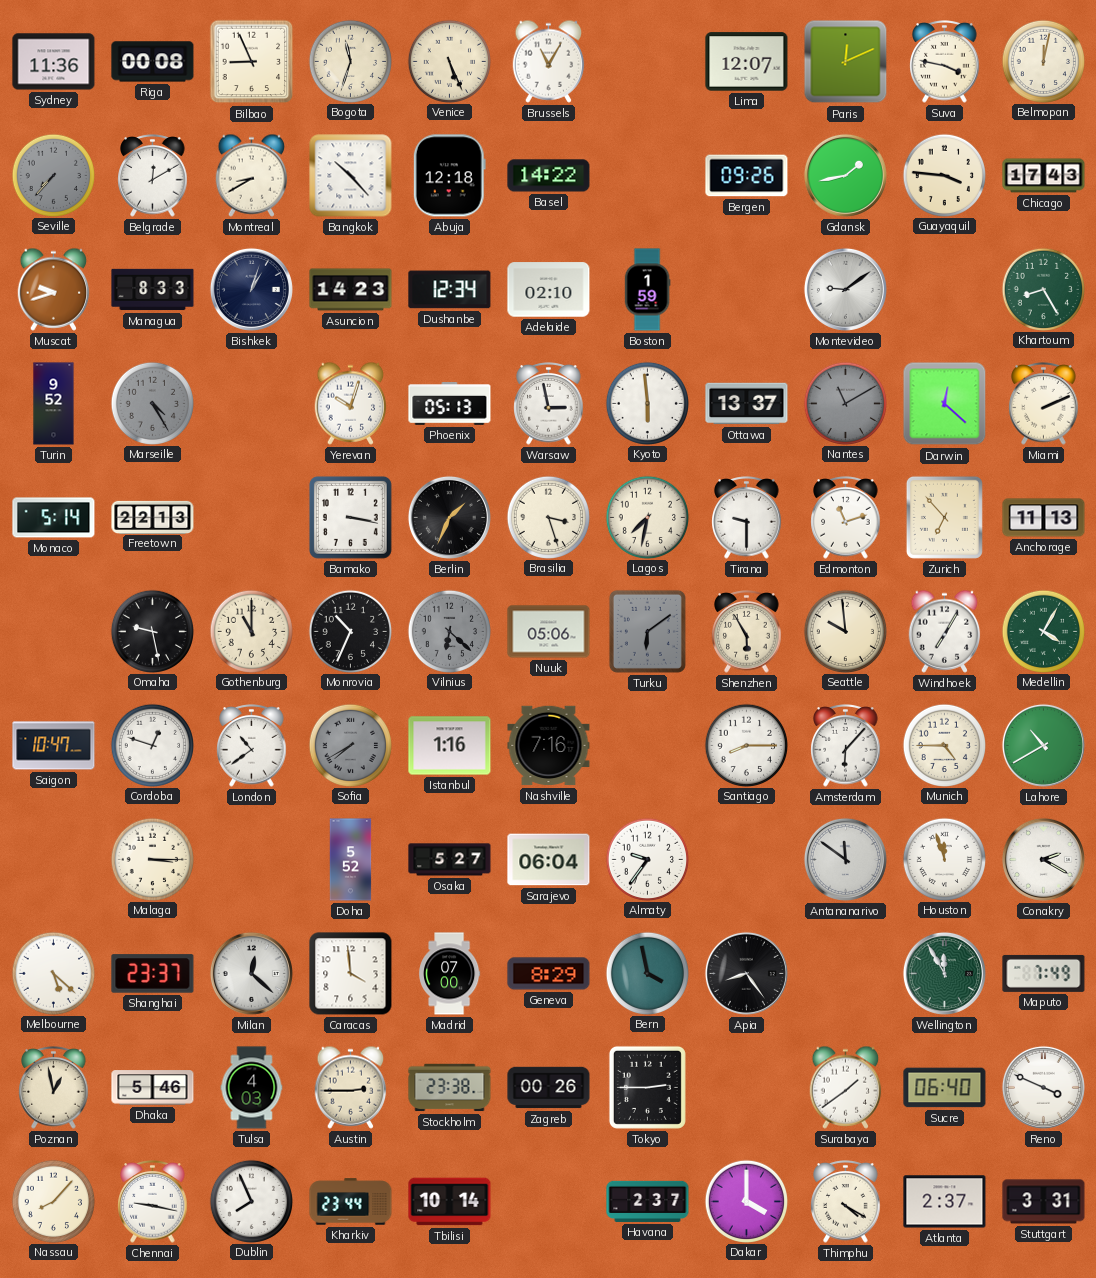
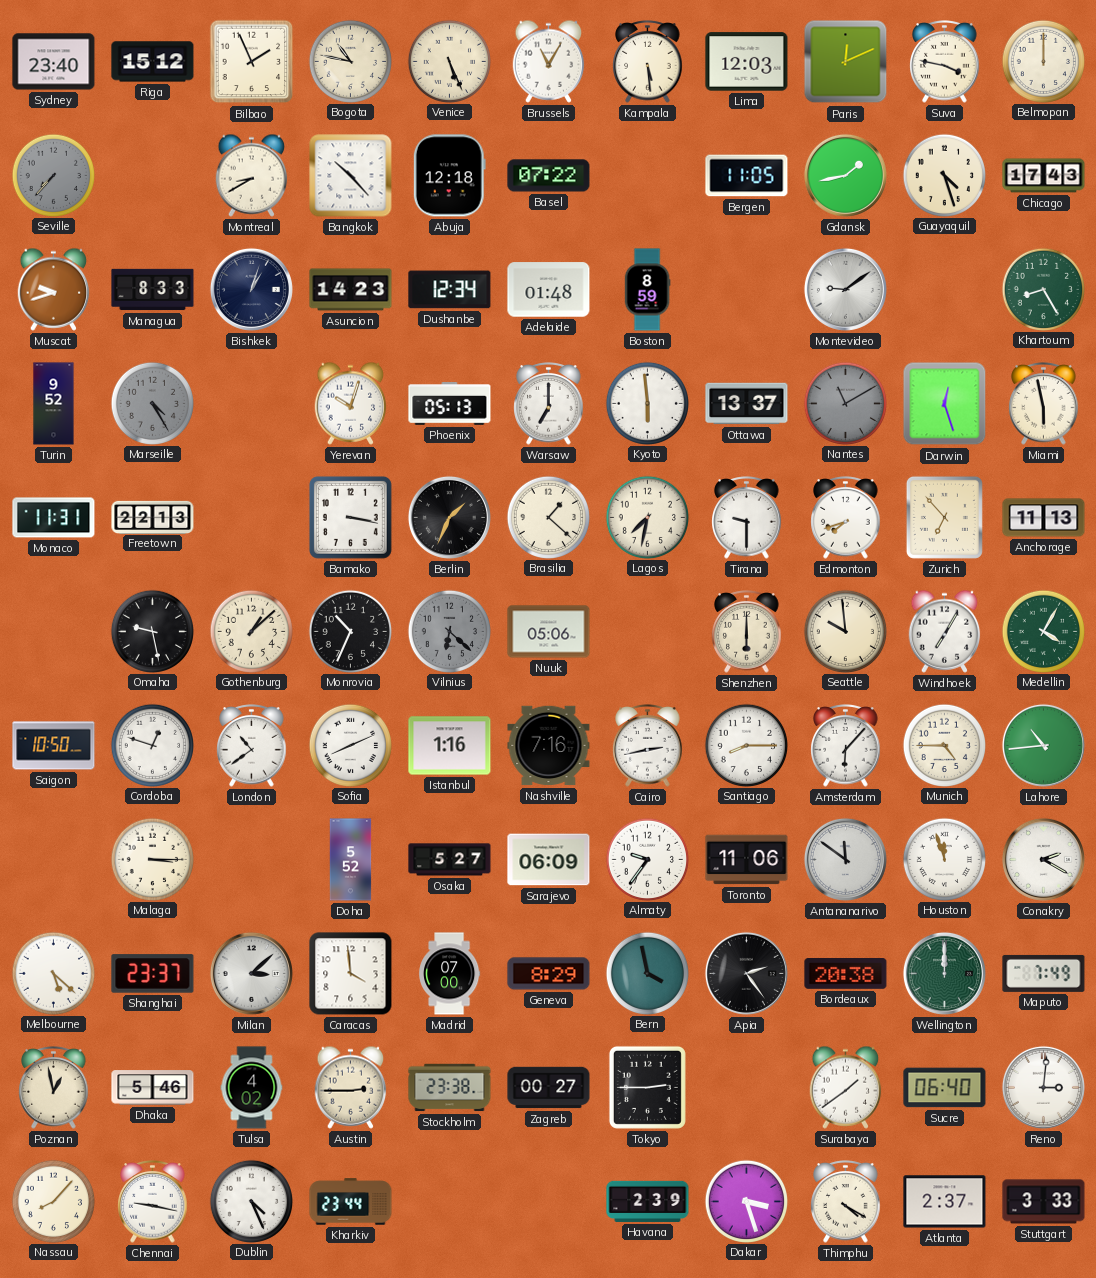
Sydney: 11:36 -> 23:40
Riga: 00:08 -> 15:12
Bilbao: 8:56 -> 1:56
Bogota: 11:33 -> 10:47
Kampala: none -> 5:29
Lima: 12:07 -> 12:03
Belmopan: 12:02 -> 12:00
Belgrade: 12:10 -> none
Basel: 14:22 -> 07:22
Bergen: 09:26 -> 11:05
Guayaquil: 3:46 -> 4:27
Adelaide: 02:10 -> 01:48
Boston: 1:59 -> 8:59
Warsaw: 2:58 -> 7:00
Darwin: 12:22 -> 12:27
Miami: 2:11 -> 5:58
Monaco: 5:14 -> 11:31
Brasilia: 3:27 -> 1:22
Edmonton: 11:12 -> 7:42
Gothenburg: 11:00 -> 1:08
Turku: 6:09 -> none
Shenzhen: 5:55 -> 6:00
Saigon: 10:47 -> 10:50
Sofia: 7:40 -> 8:11
Sofia dial: grey -> white
Cairo: none -> 2:43
Lahore: 10:40 -> 10:44
Sarajevo: 06:04 -> 06:09
Toronto: none -> 11:06
Milan: 12:22 -> 3:08
Apia: 8:24 -> 2:24
Bordeaux: none -> 20:38
Wellington: 11:55 -> 12:00
Tulsa: 4:03 -> 4:02
Zagreb: 00:26 -> 00:27
Reno: 3:49 -> 3:01
Dublin: 7:56 -> 4:26
Tbilisi: 10:14 -> none
Havana: 2:37 -> 2:39
Dakar: 4:00 -> 3:27
Stuttgart: 3:31 -> 3:33
